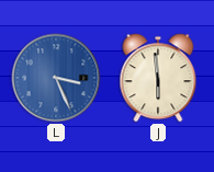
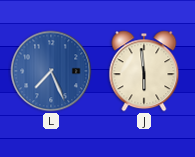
L: 3:26 -> 7:26
